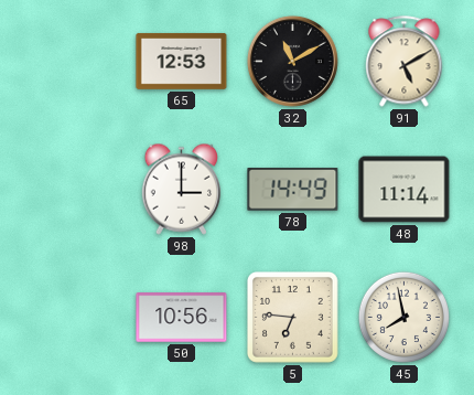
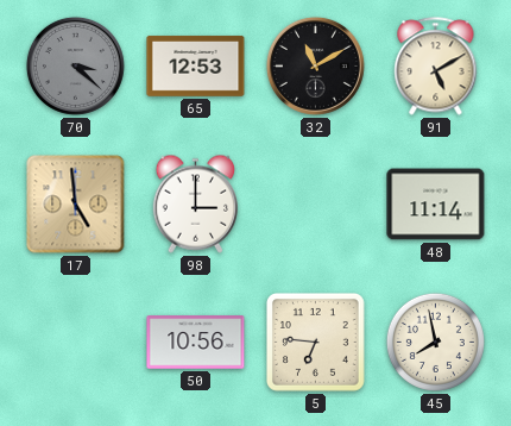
70: none -> 3:22
17: none -> 4:59
78: 14:49 -> none
